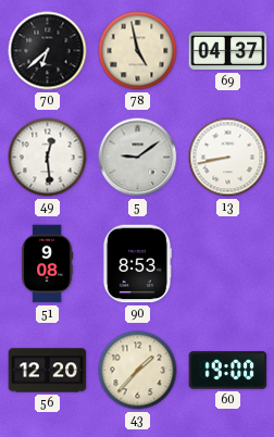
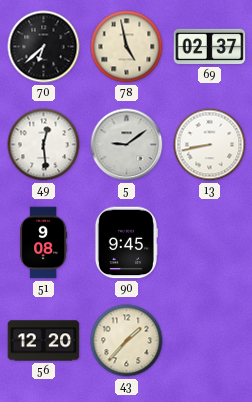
69: 04:37 -> 02:37
90: 8:53 -> 9:45
60: 19:00 -> none
